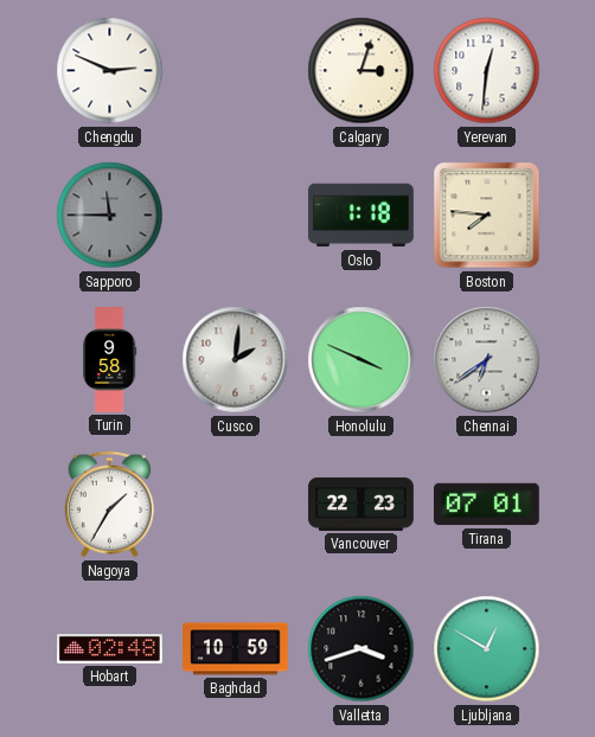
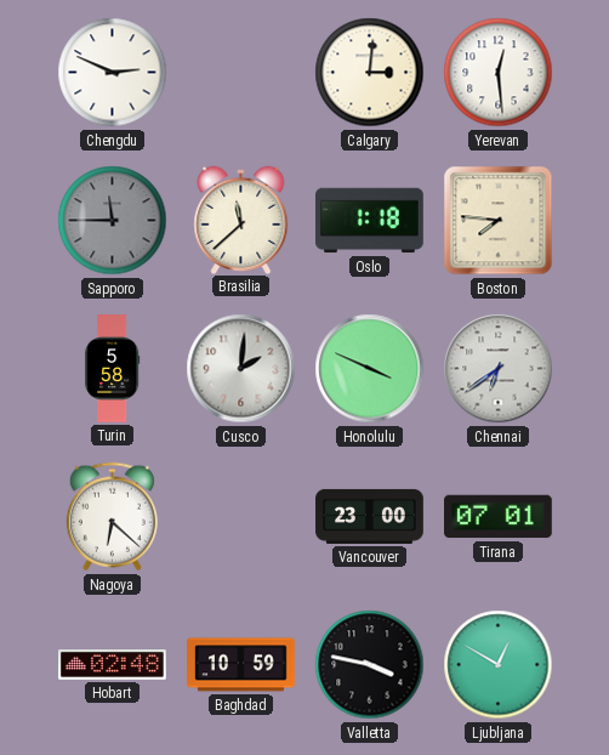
Calgary: 3:03 -> 3:01
Yerevan: 12:31 -> 12:29
Brasilia: none -> 11:38
Turin: 9:58 -> 5:58
Nagoya: 1:35 -> 6:22
Vancouver: 22:23 -> 23:00
Valletta: 3:42 -> 3:47
